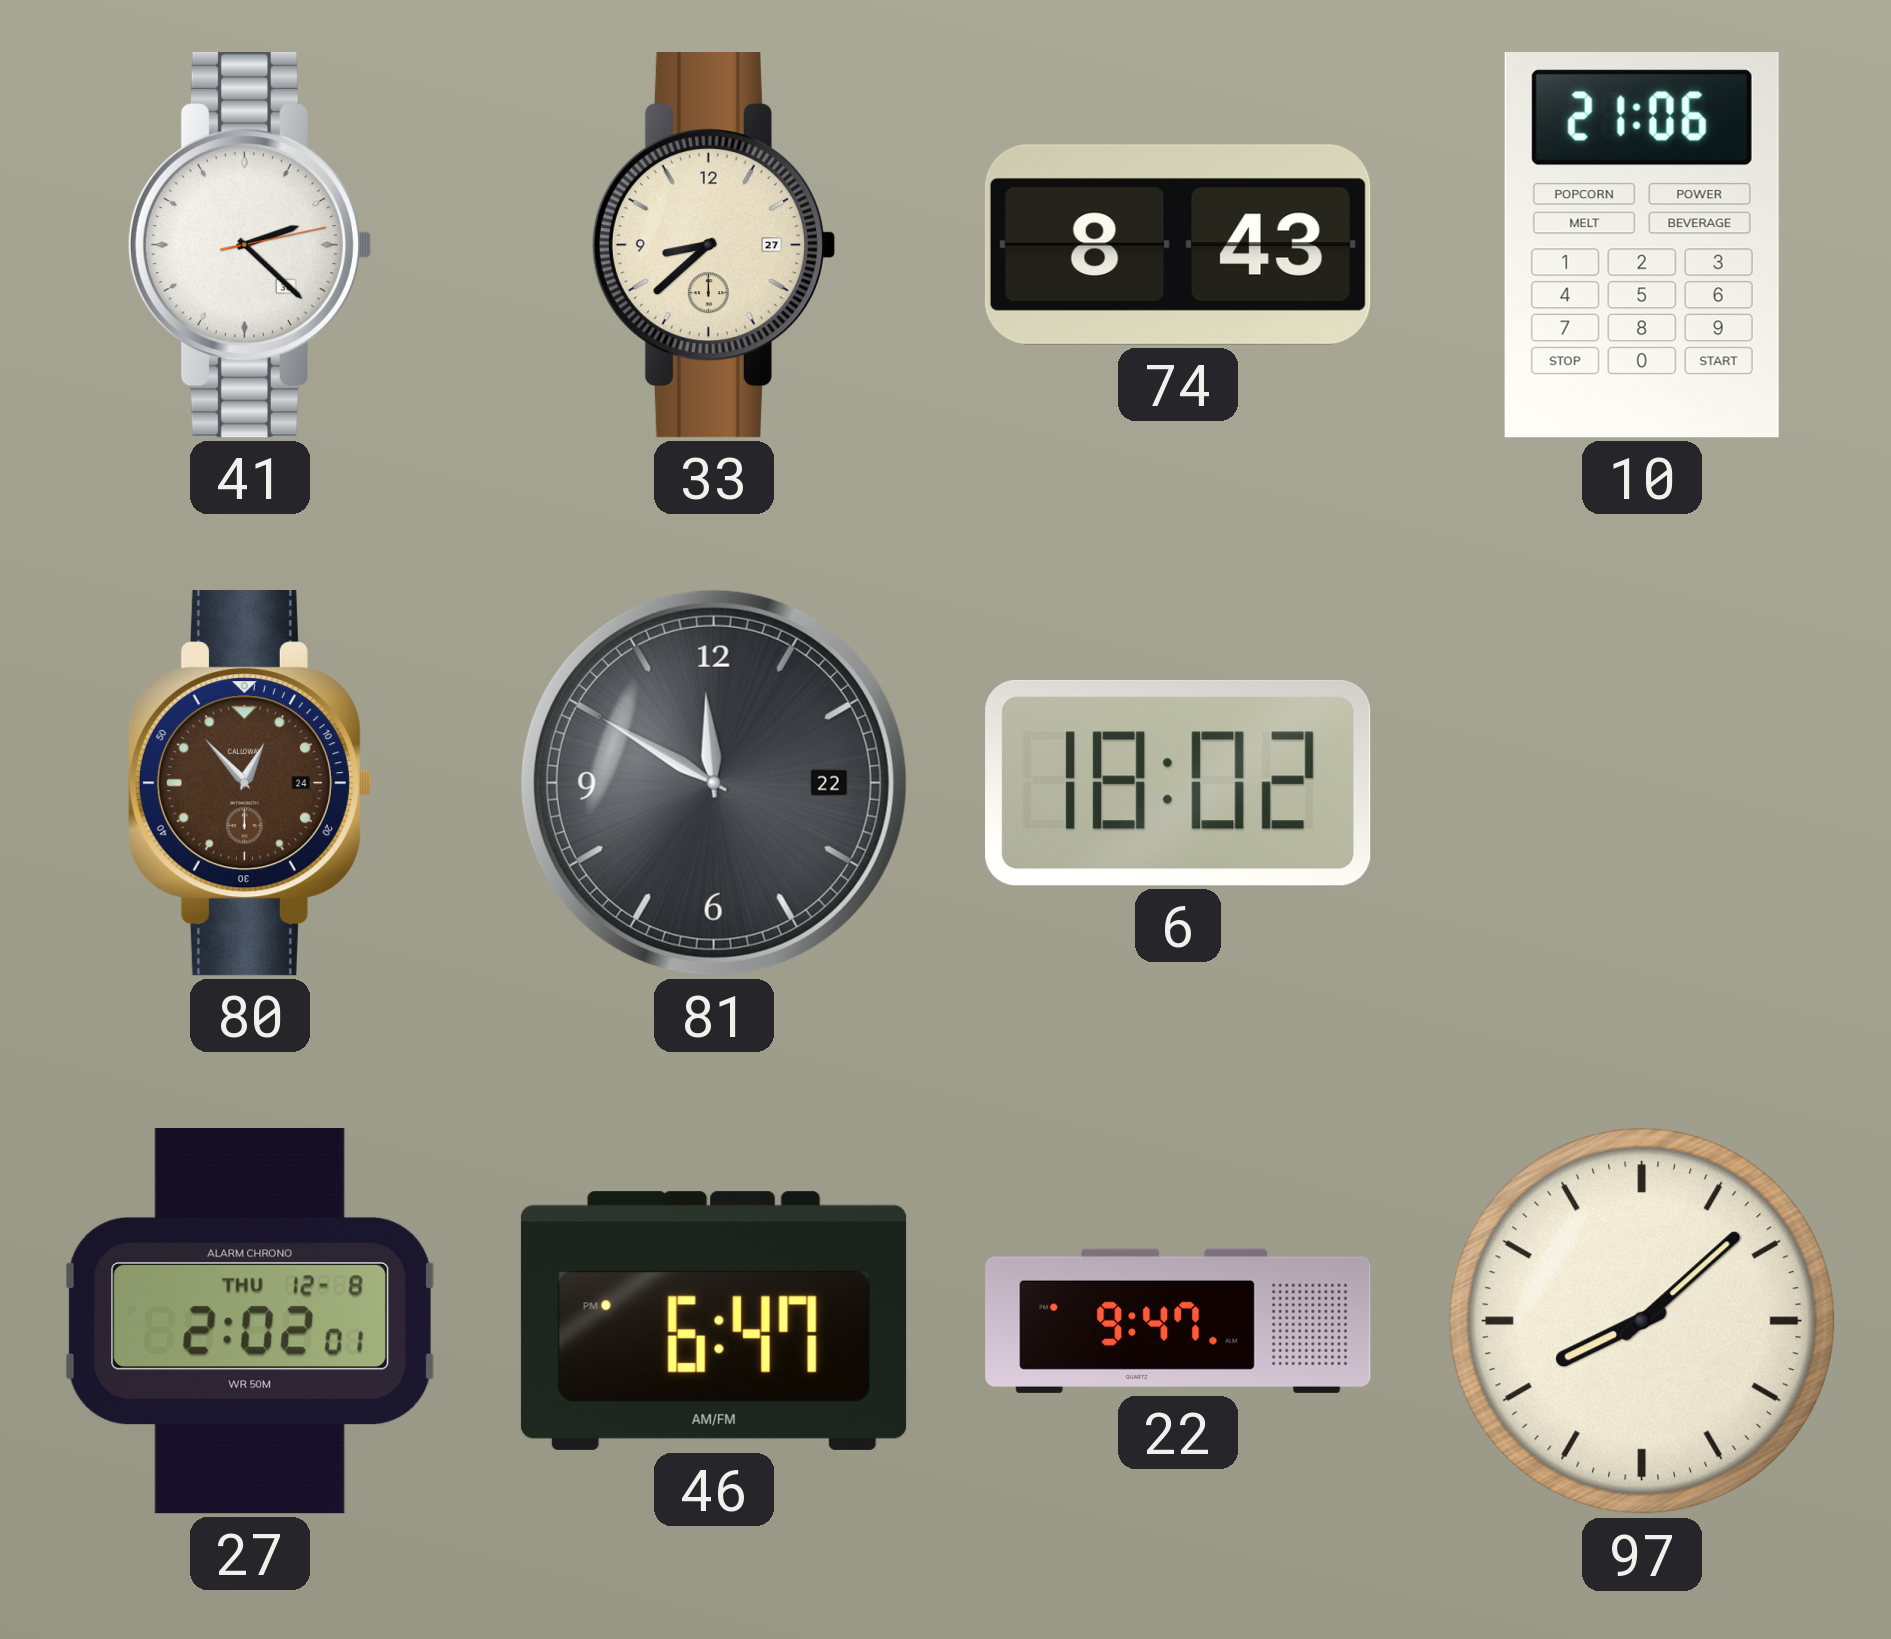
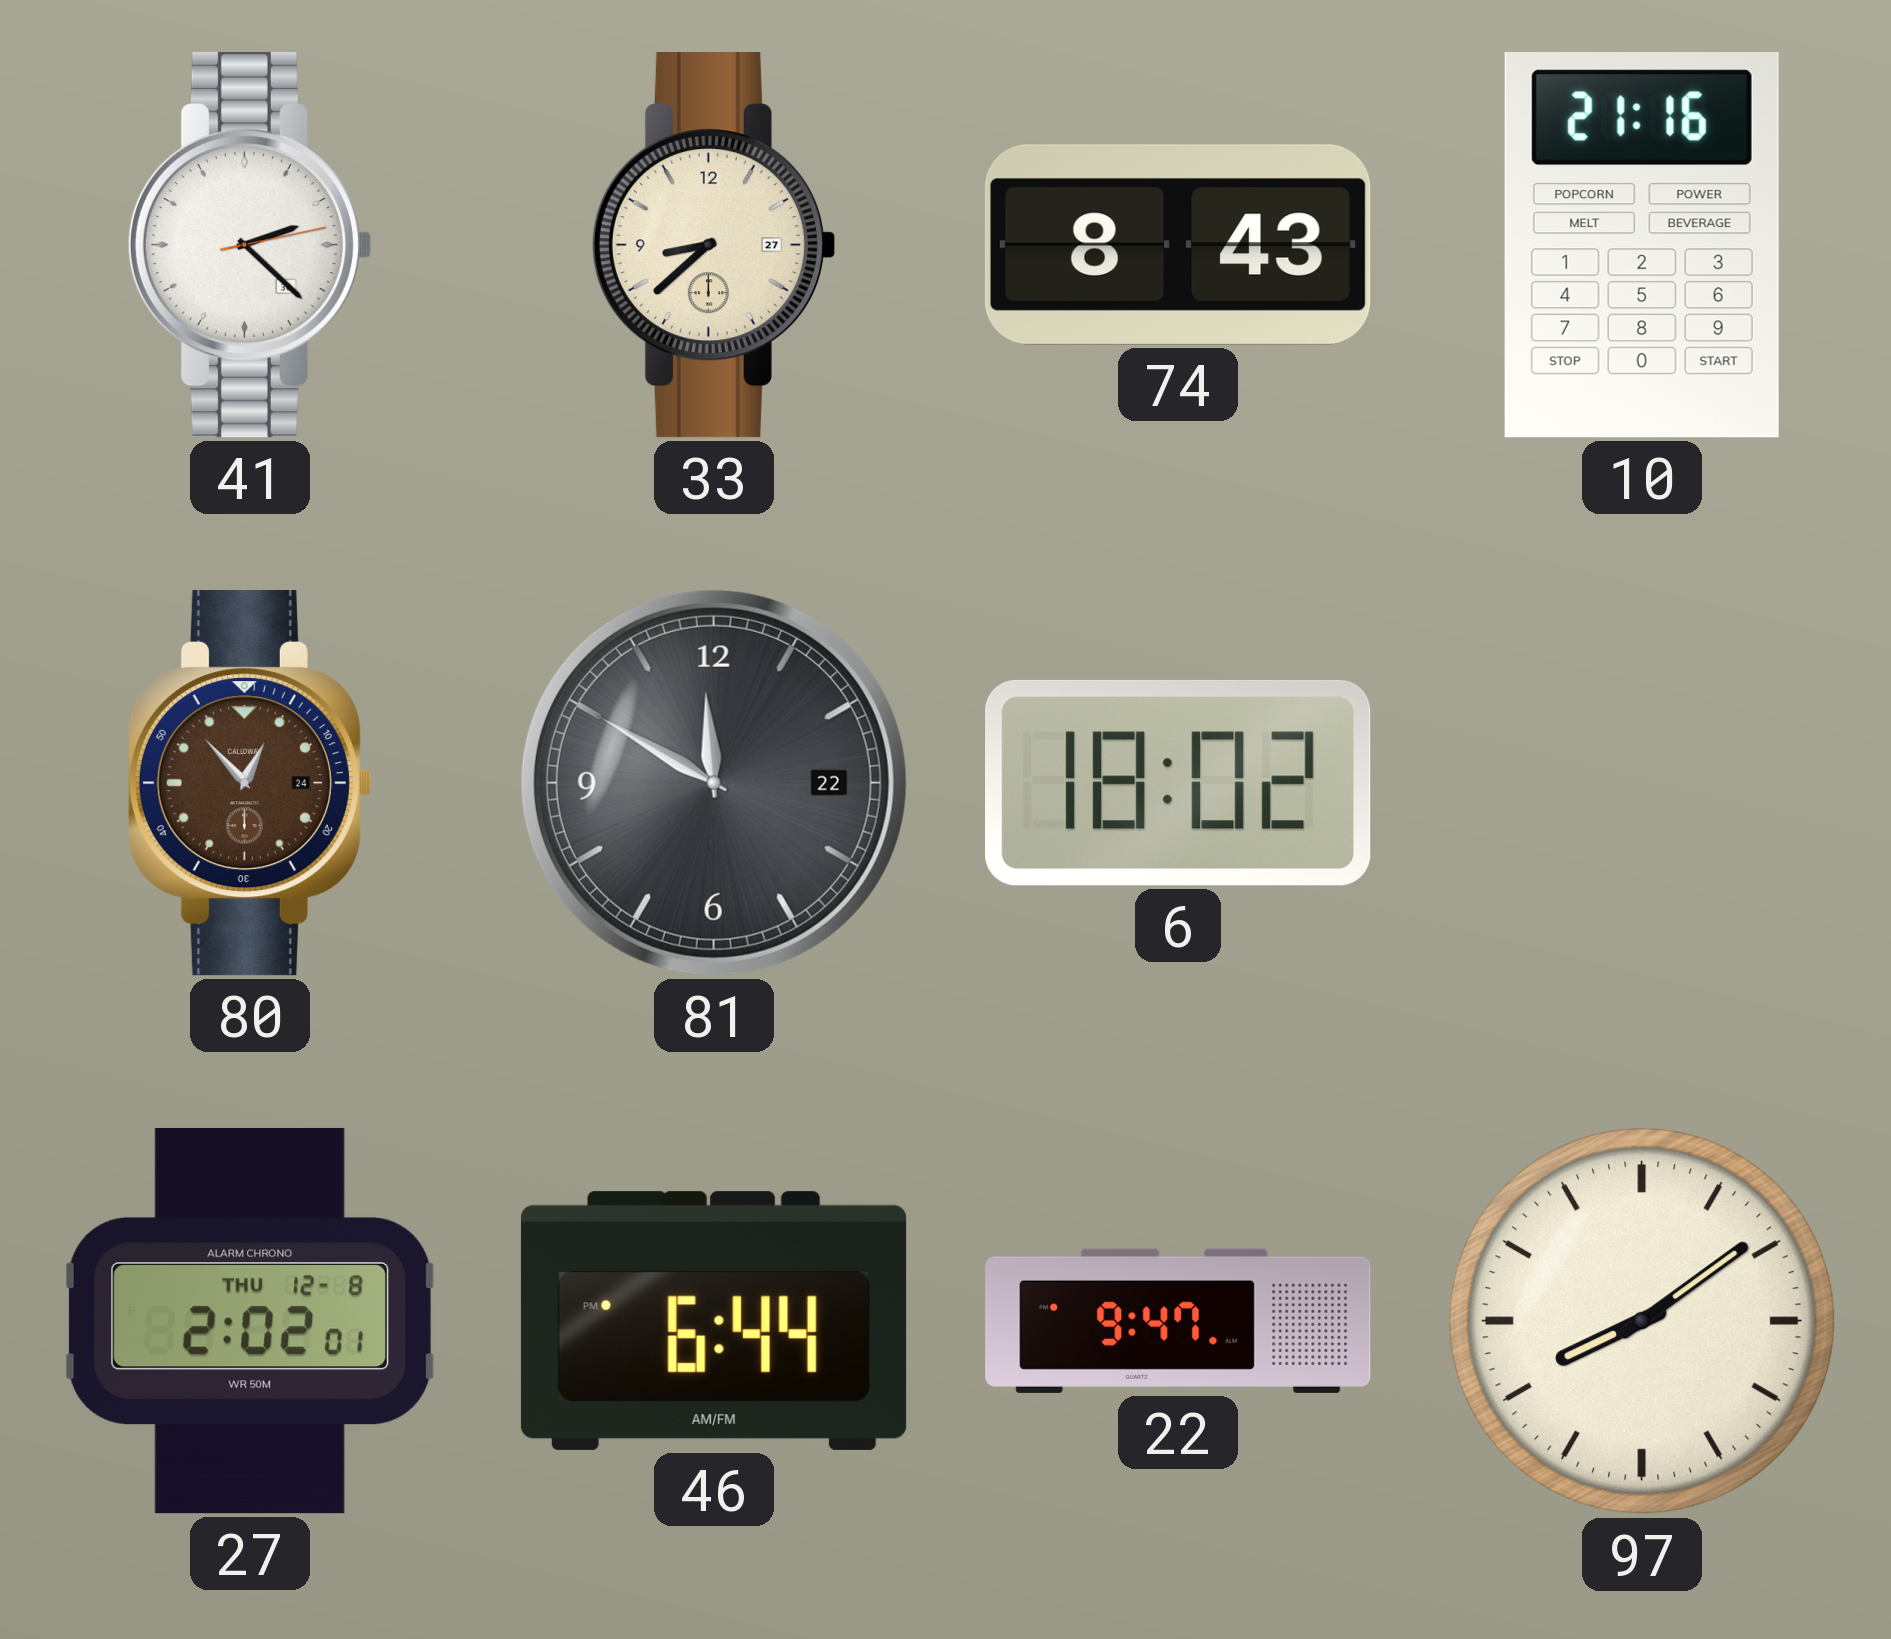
10: 21:06 -> 21:16
46: 6:47 -> 6:44
97: 8:08 -> 8:09
